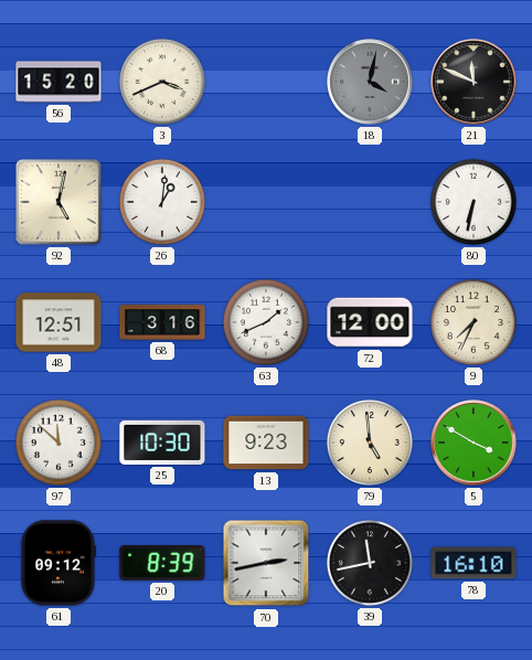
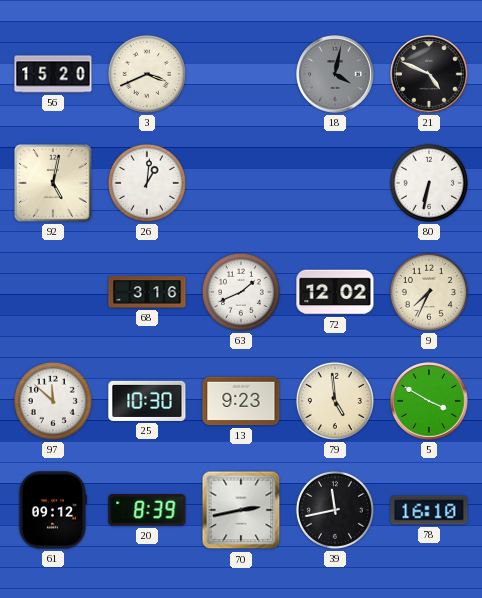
21: 11:49 -> 4:49
48: 12:51 -> none
72: 12:00 -> 12:02
